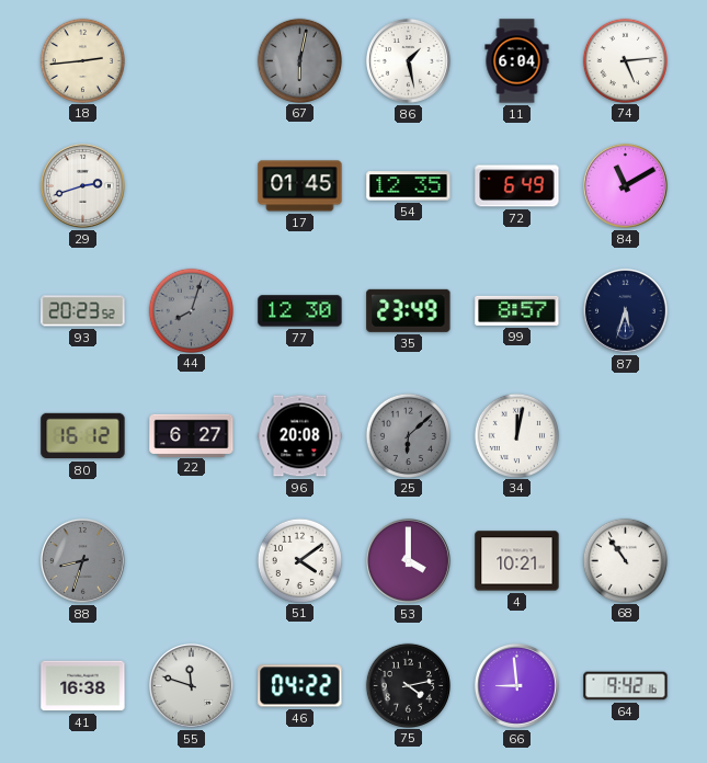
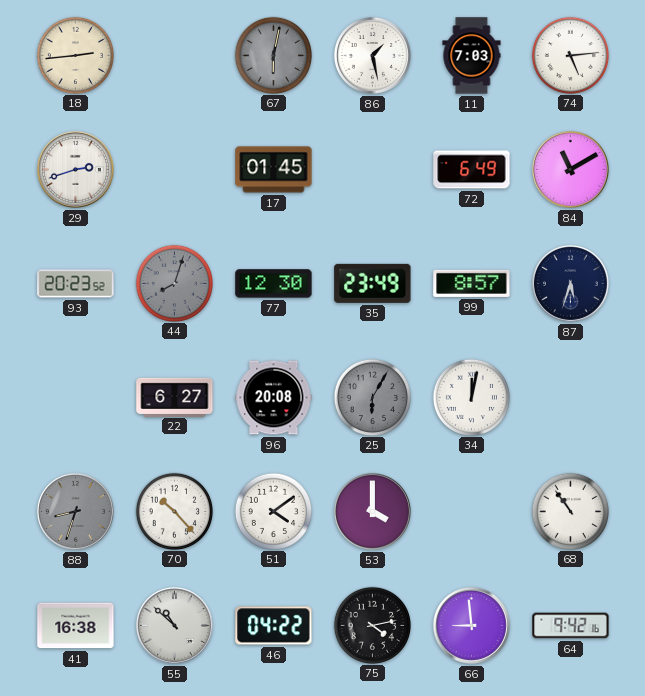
11: 6:04 -> 7:03
54: 12:35 -> none
80: 16:12 -> none
25: 6:08 -> 6:05
70: none -> 10:23
4: 10:21 -> none
55: 11:48 -> 10:52
